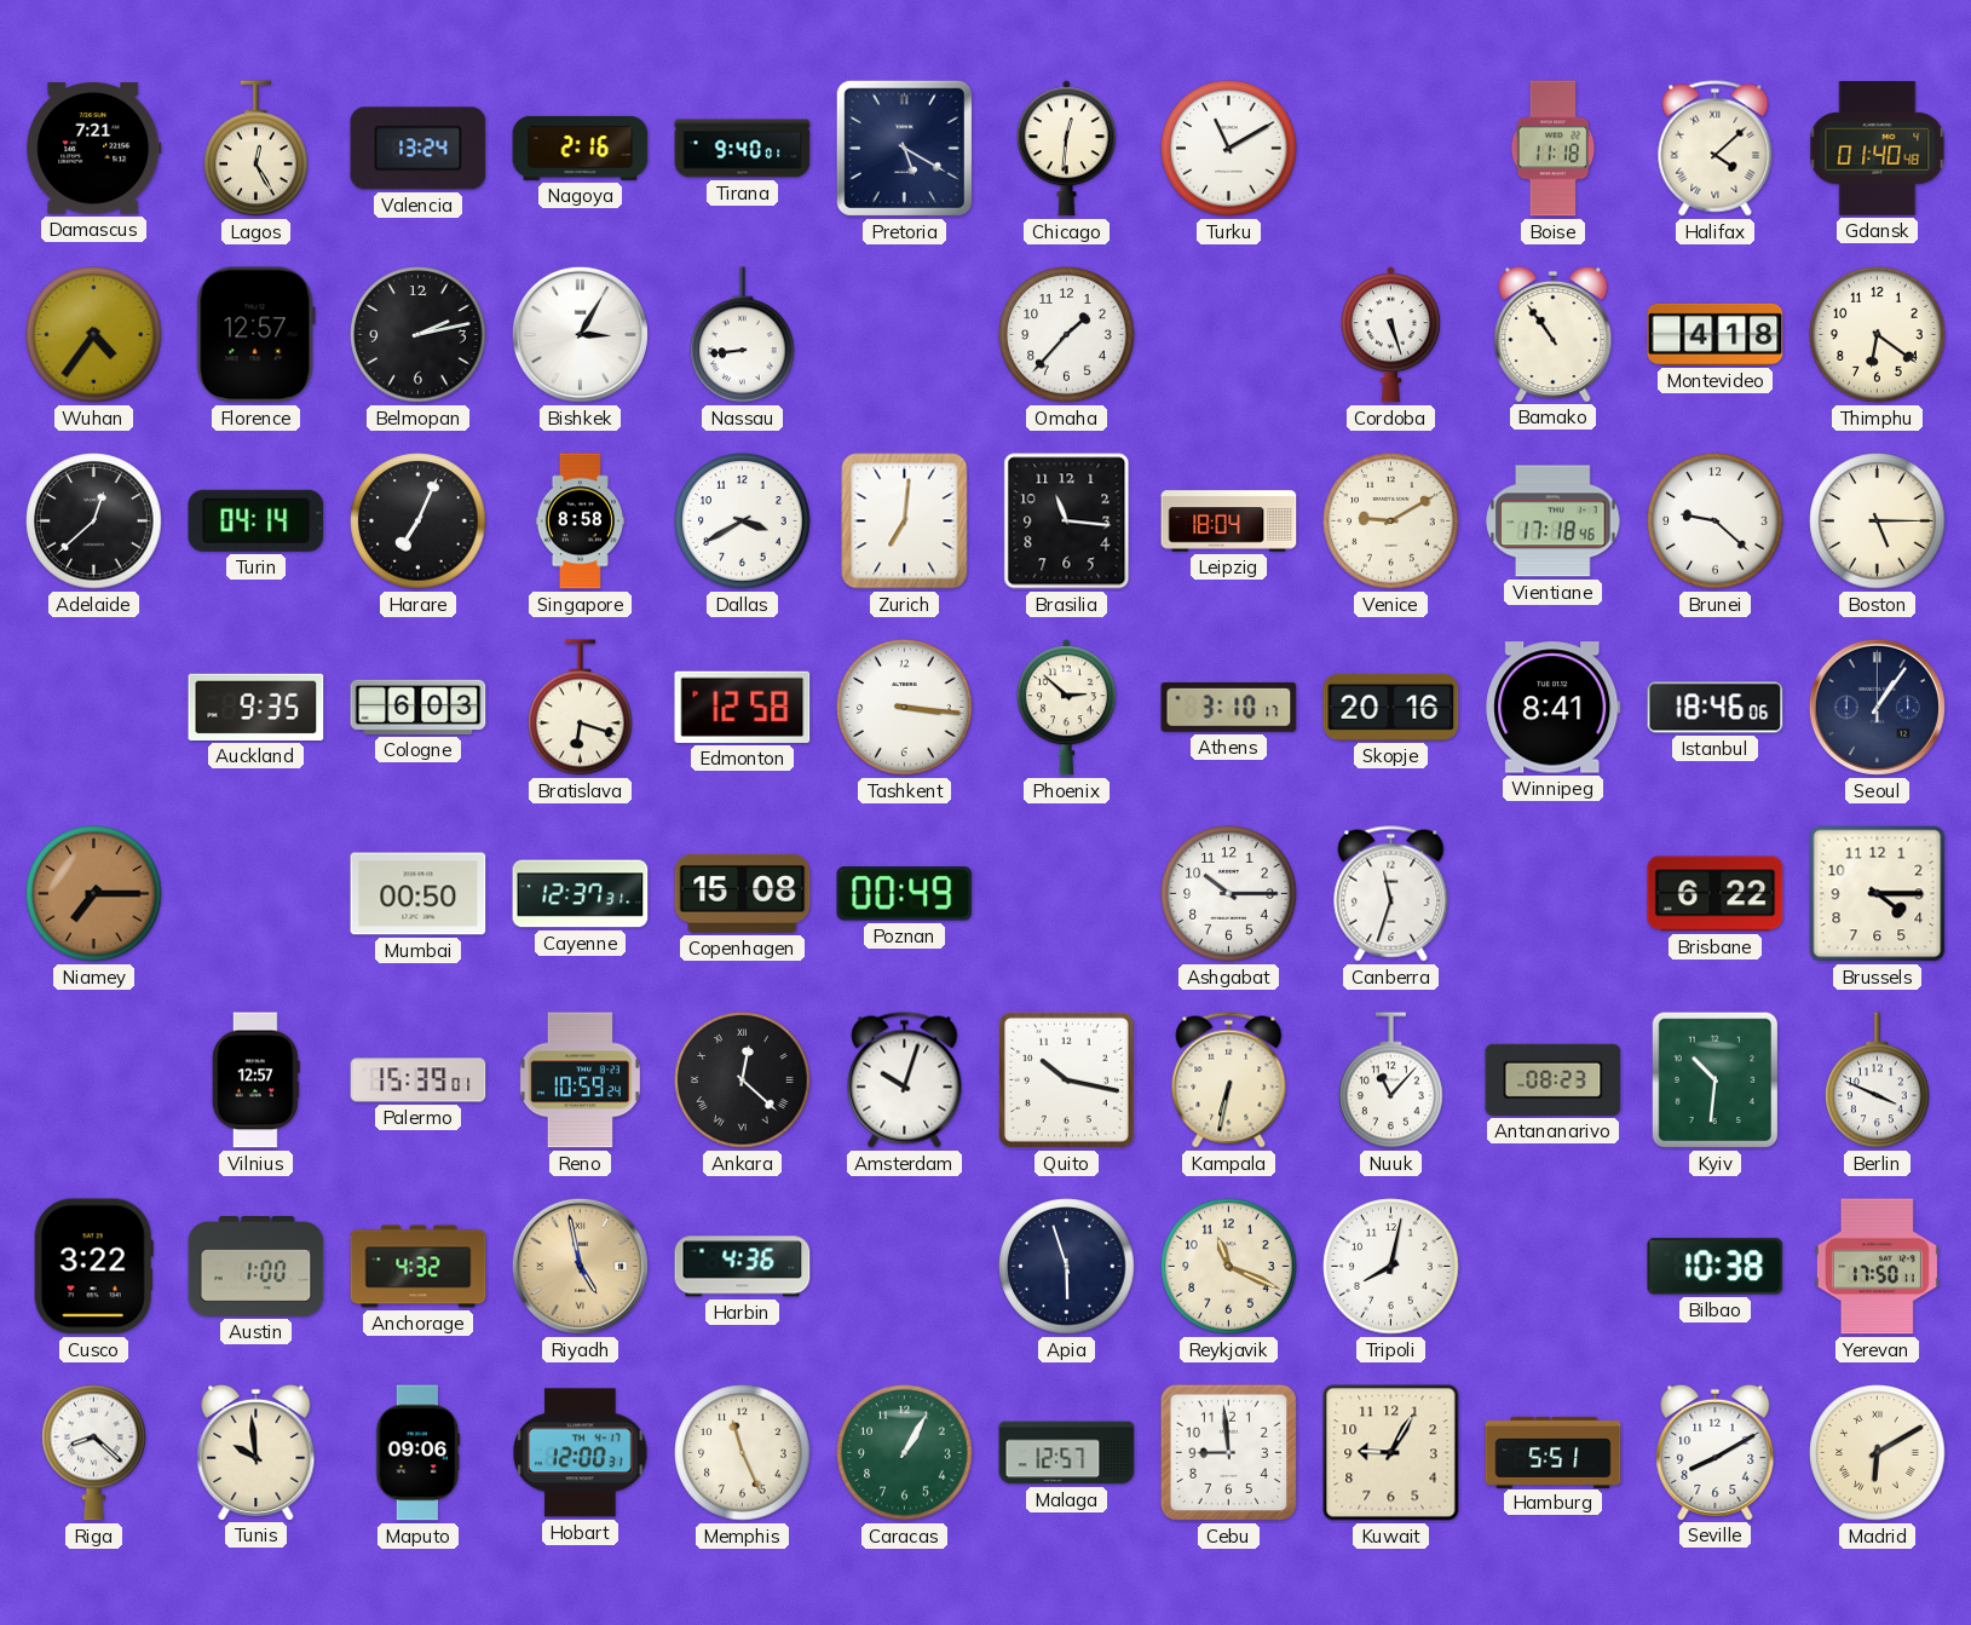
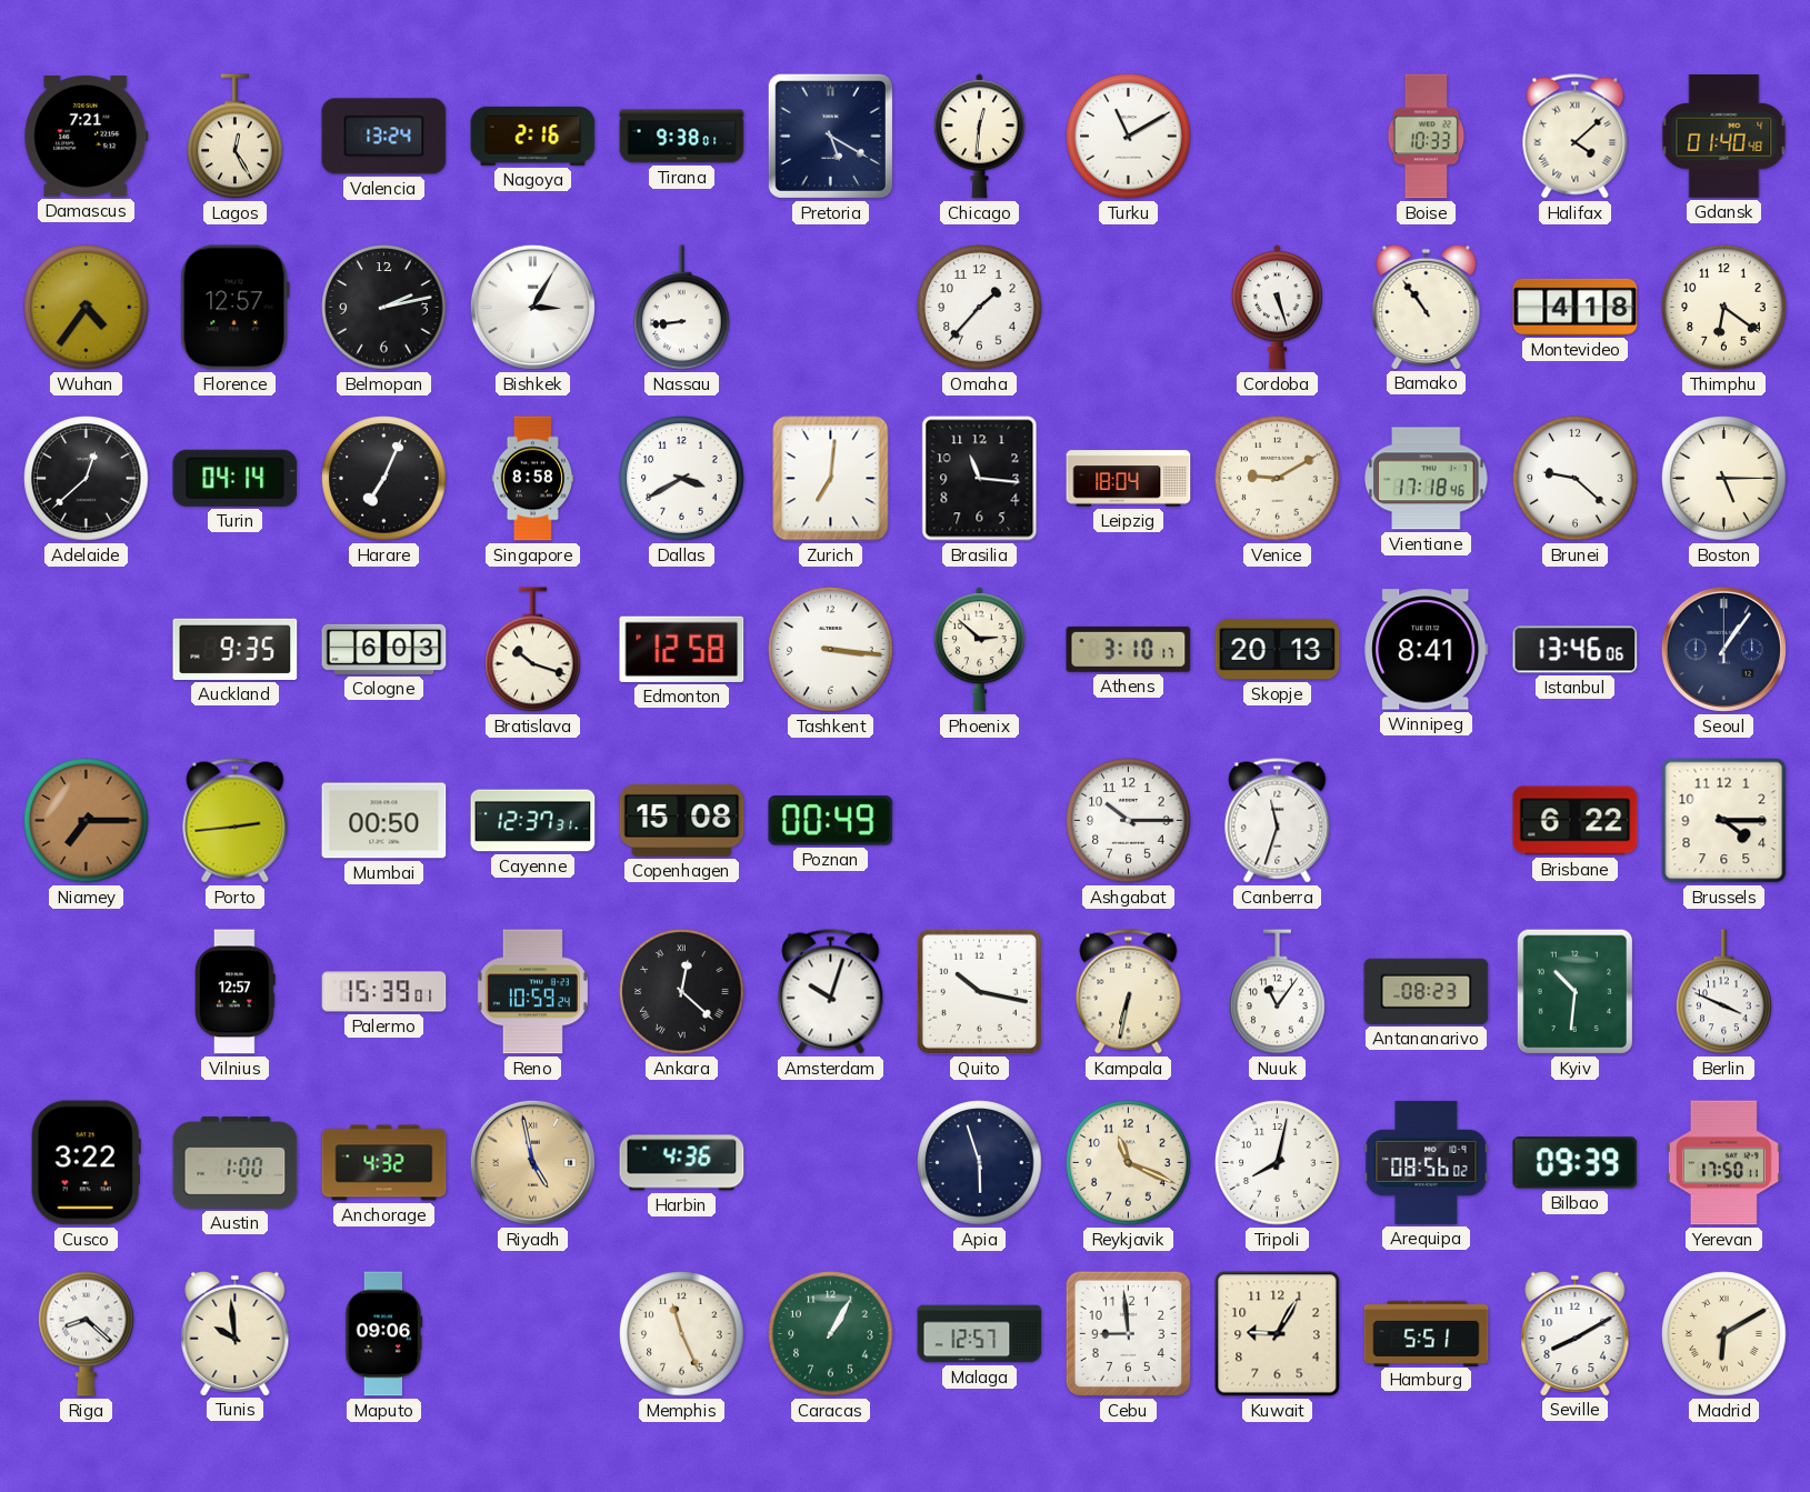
Tirana: 9:40 -> 9:38
Boise: 11:18 -> 10:33
Bratislava: 6:18 -> 10:18
Skopje: 20:16 -> 20:13
Istanbul: 18:46 -> 13:46
Porto: none -> 2:44
Nuuk: 11:07 -> 11:06
Arequipa: none -> 08:56
Bilbao: 10:38 -> 09:39
Hobart: 12:00 -> none
